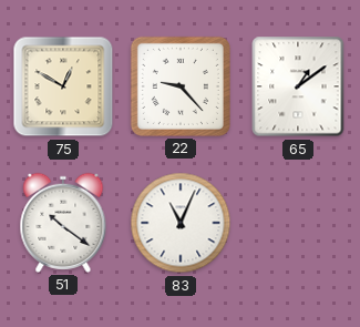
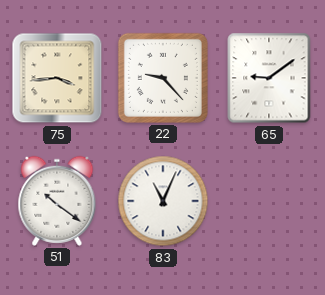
75: 12:50 -> 3:44
65: 1:09 -> 9:09
